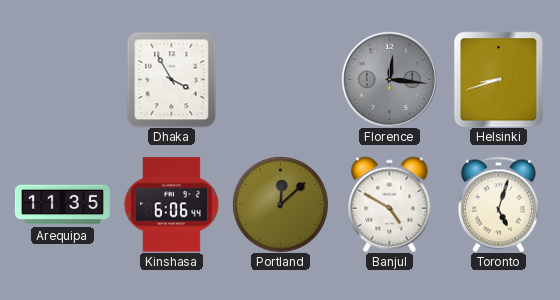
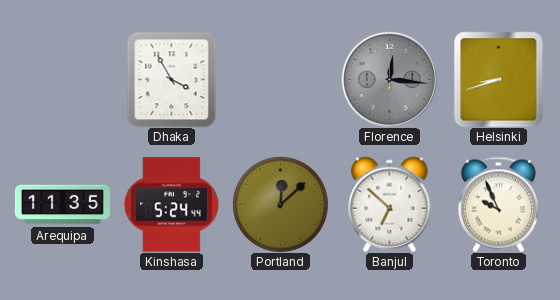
Kinshasa: 6:06 -> 5:24
Banjul: 4:50 -> 6:52
Toronto: 5:03 -> 9:56
